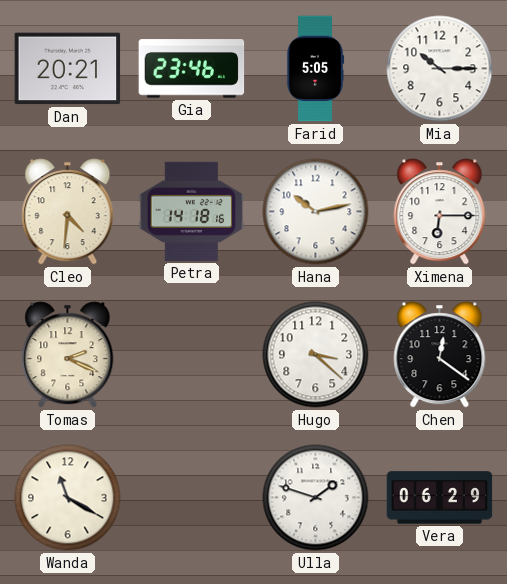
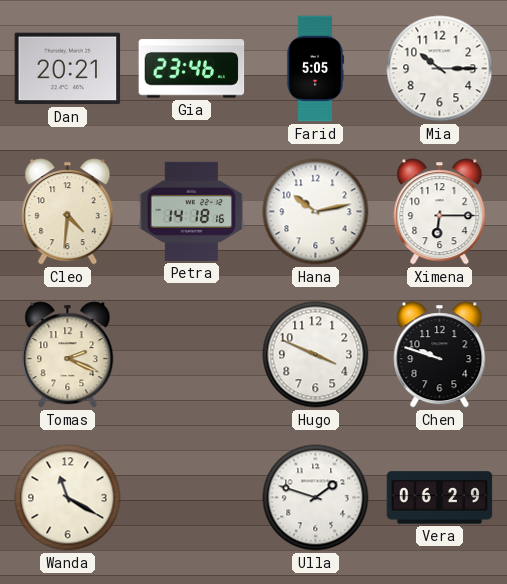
Hugo: 3:22 -> 3:49
Chen: 12:21 -> 9:48
